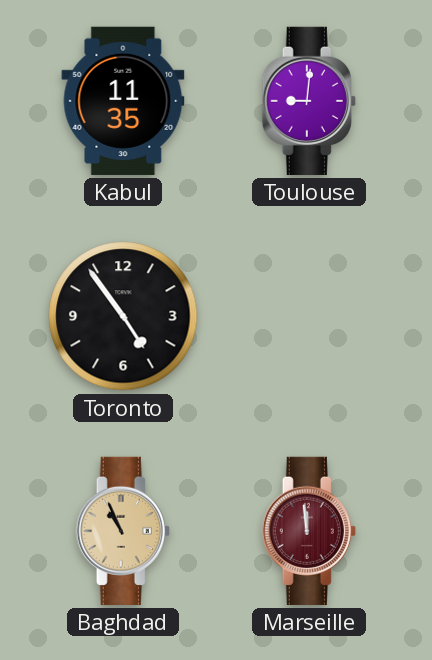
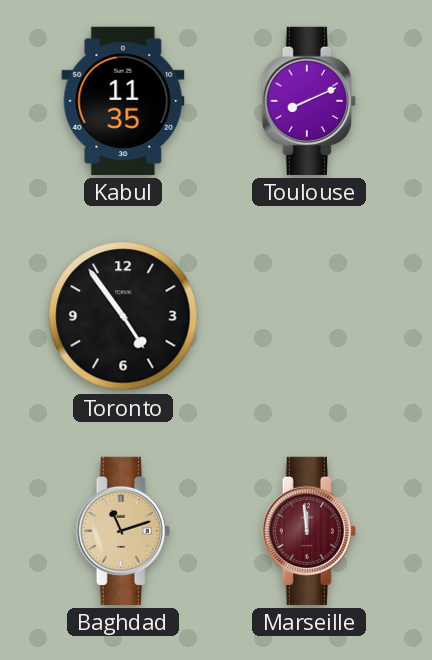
Toulouse: 9:01 -> 8:11
Baghdad: 10:56 -> 11:12
